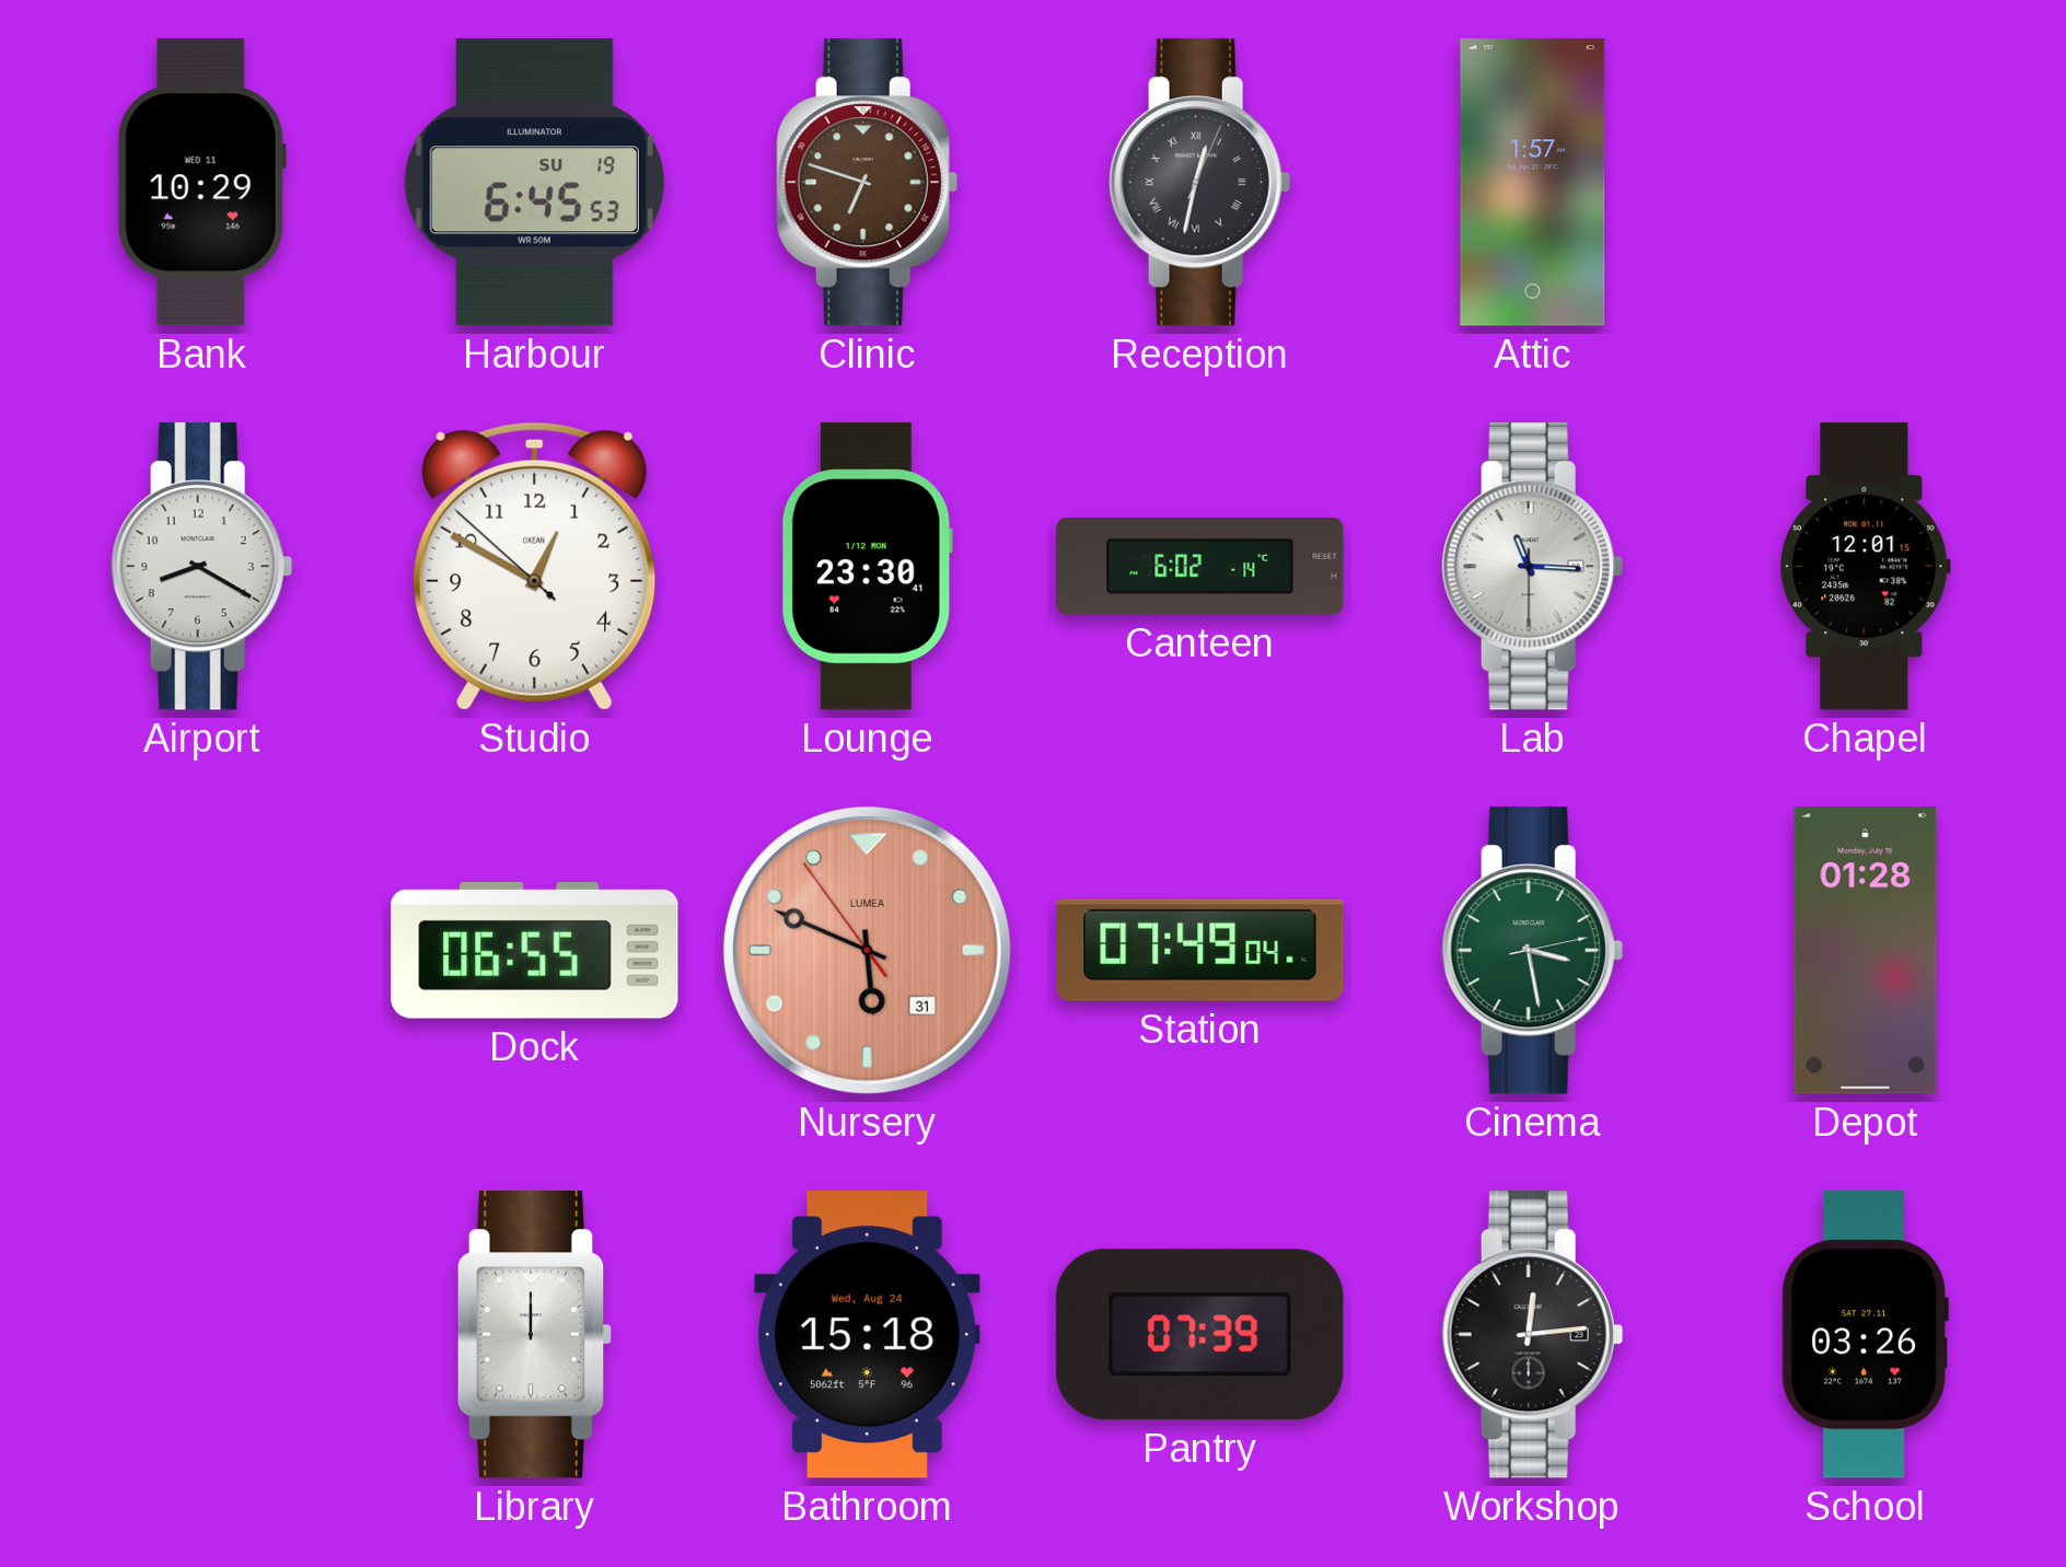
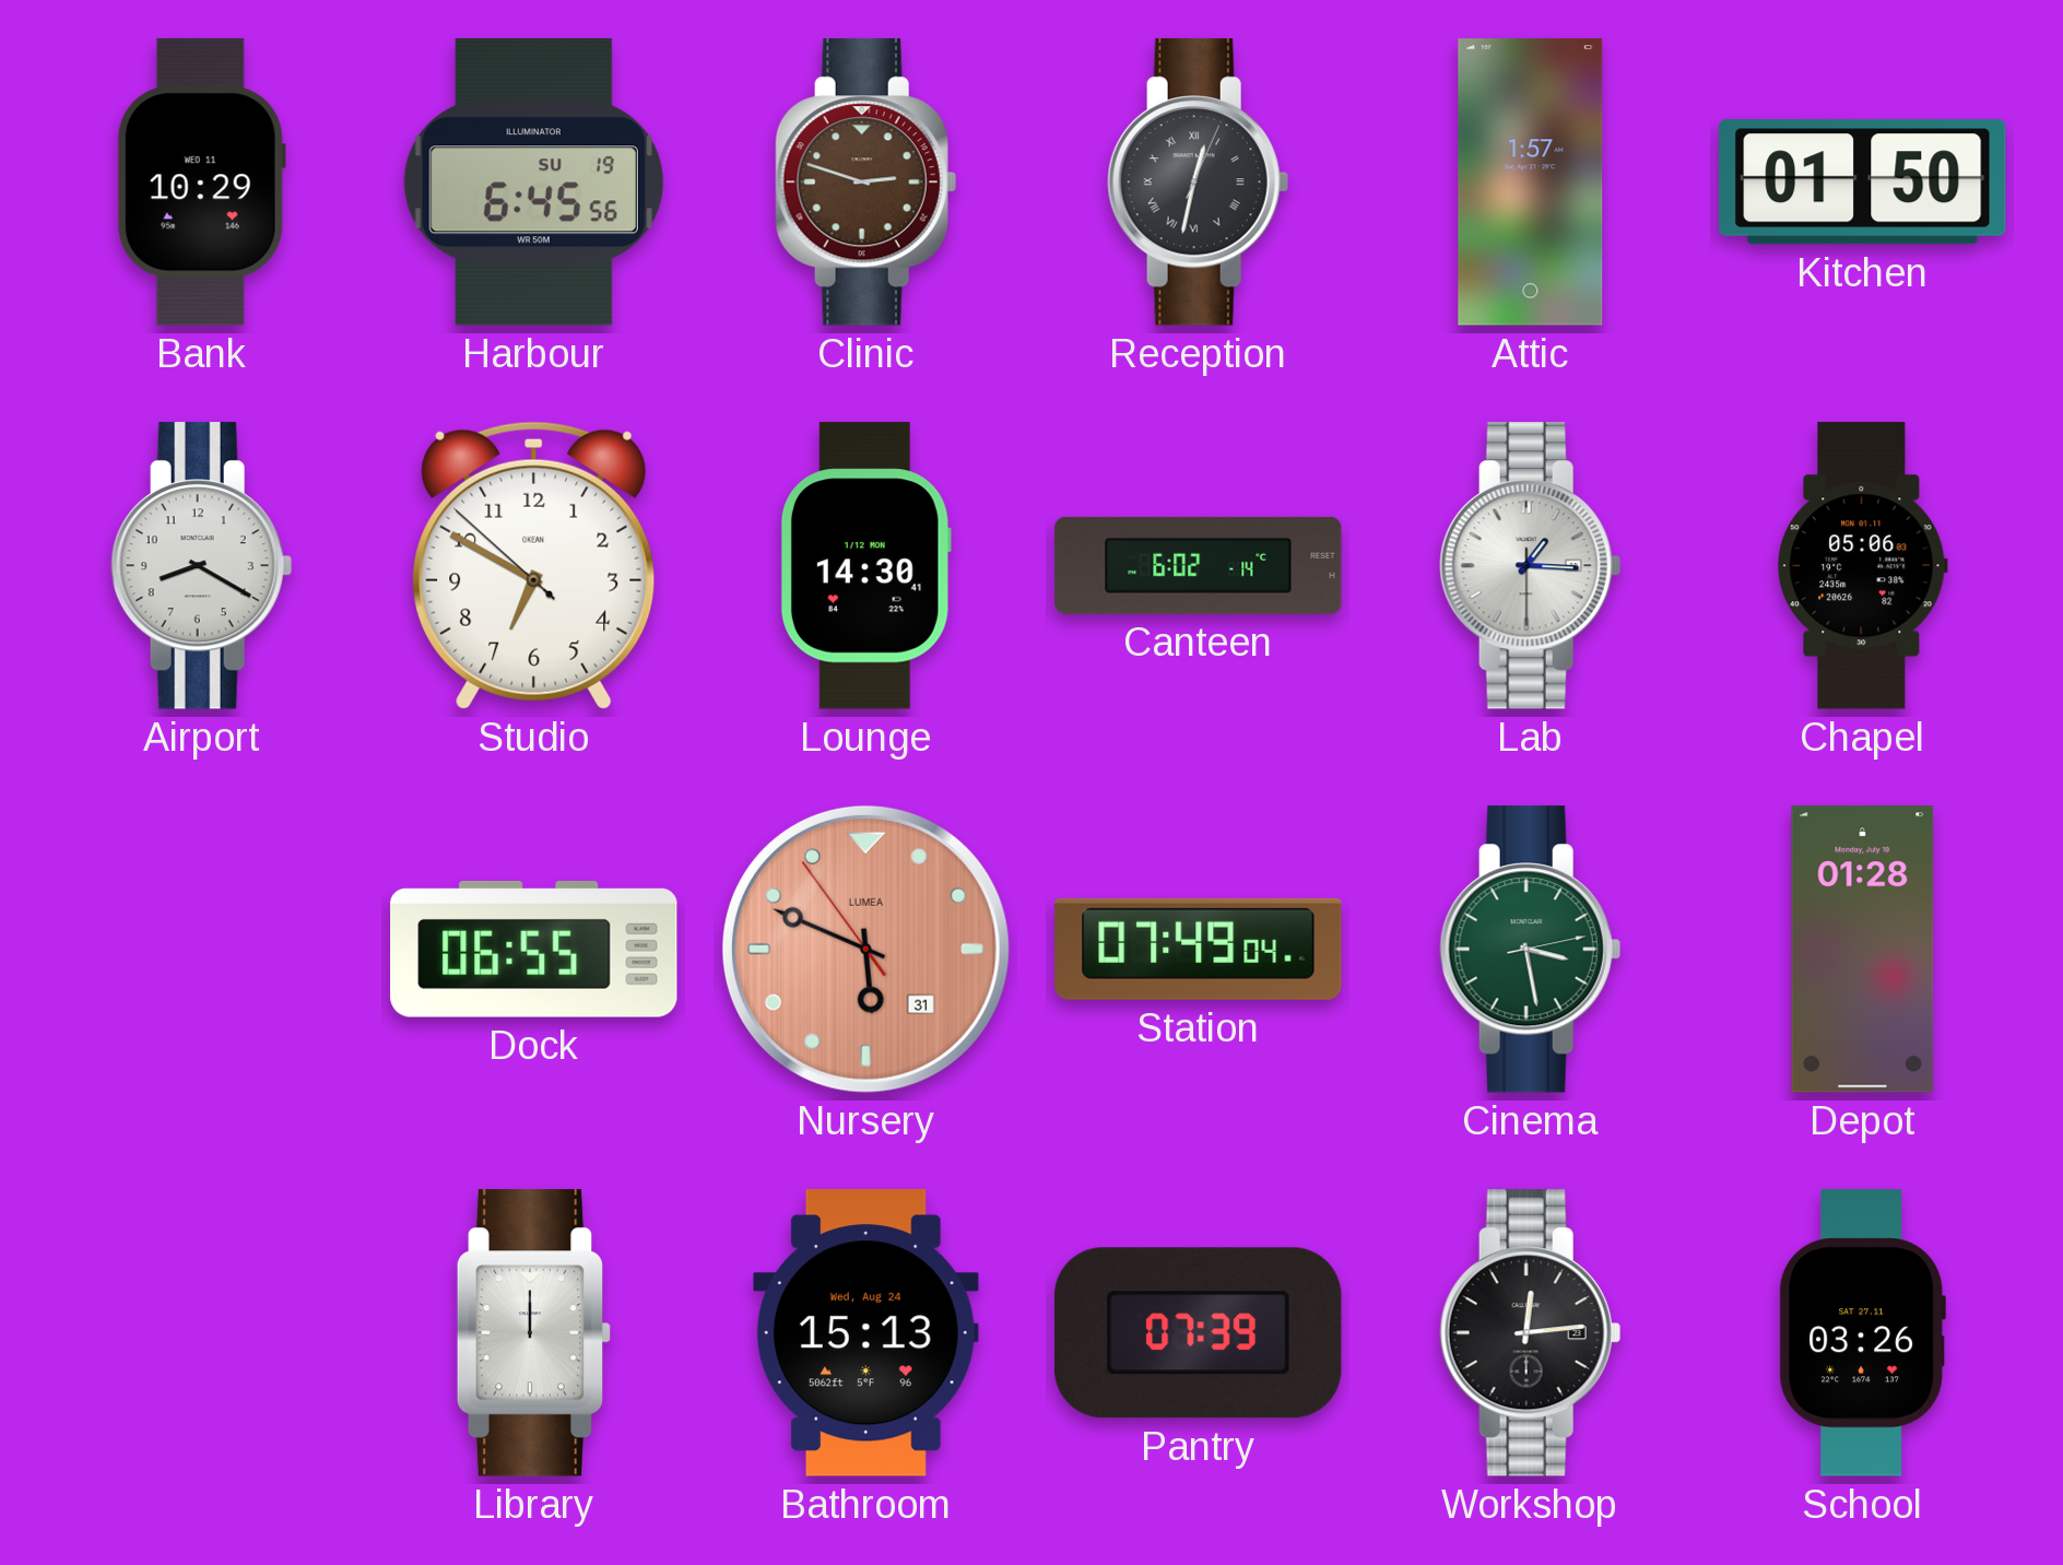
Harbour: 6:45:53 -> 6:45:56
Clinic: 6:48 -> 2:48
Kitchen: none -> 01:50
Studio: 12:49 -> 6:49
Lounge: 23:30 -> 14:30
Lab: 11:15 -> 1:15
Chapel: 12:01 -> 05:06
Bathroom: 15:18 -> 15:13
